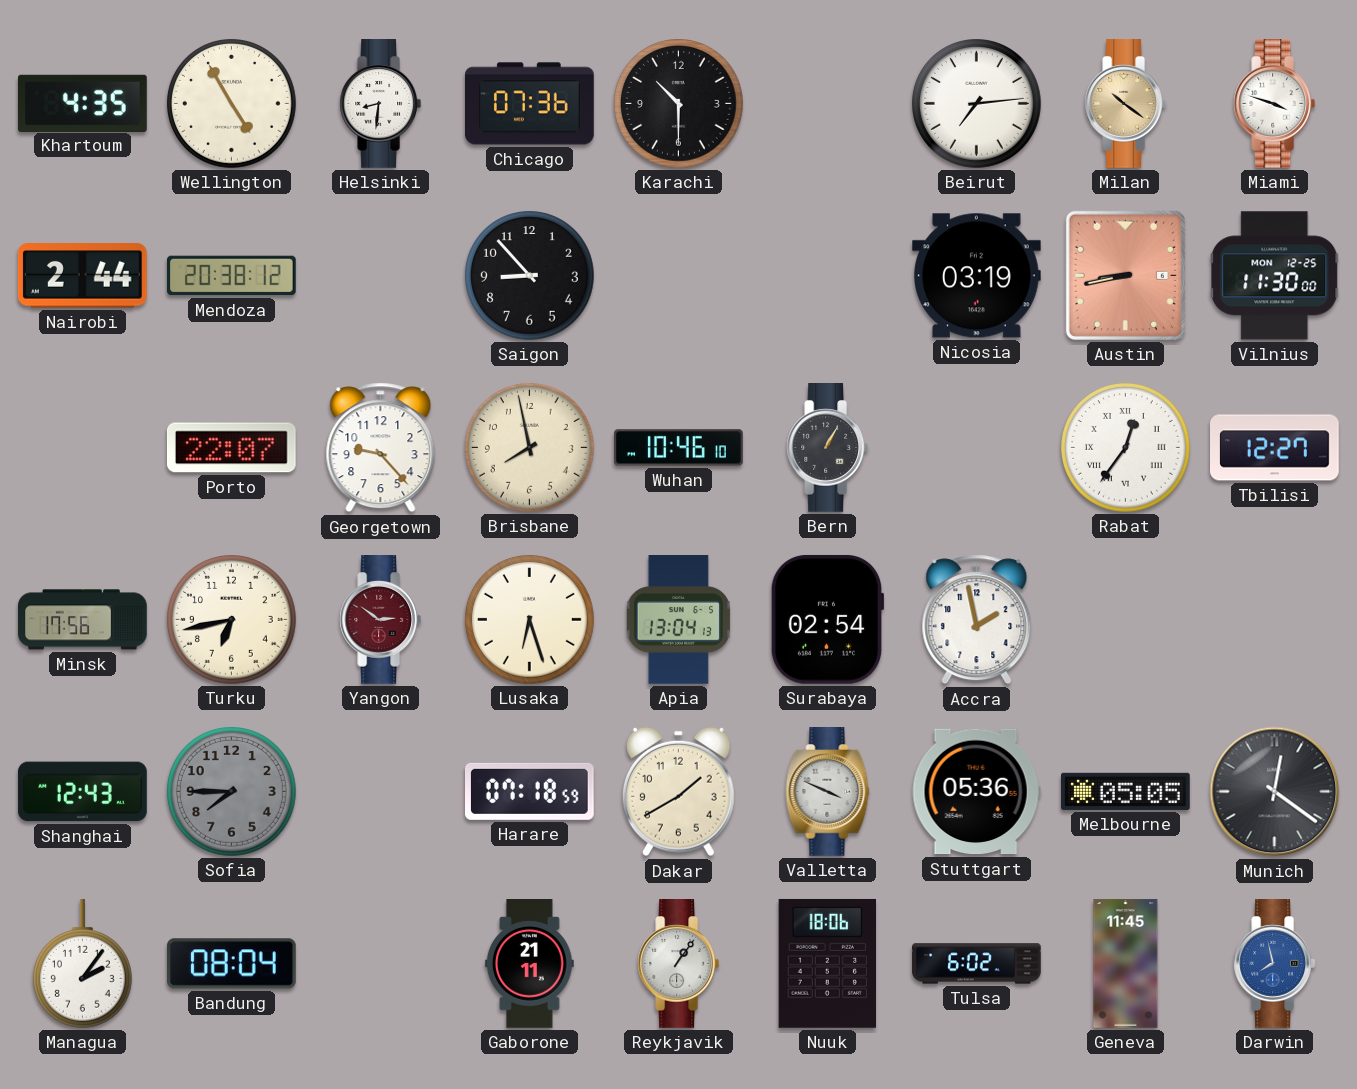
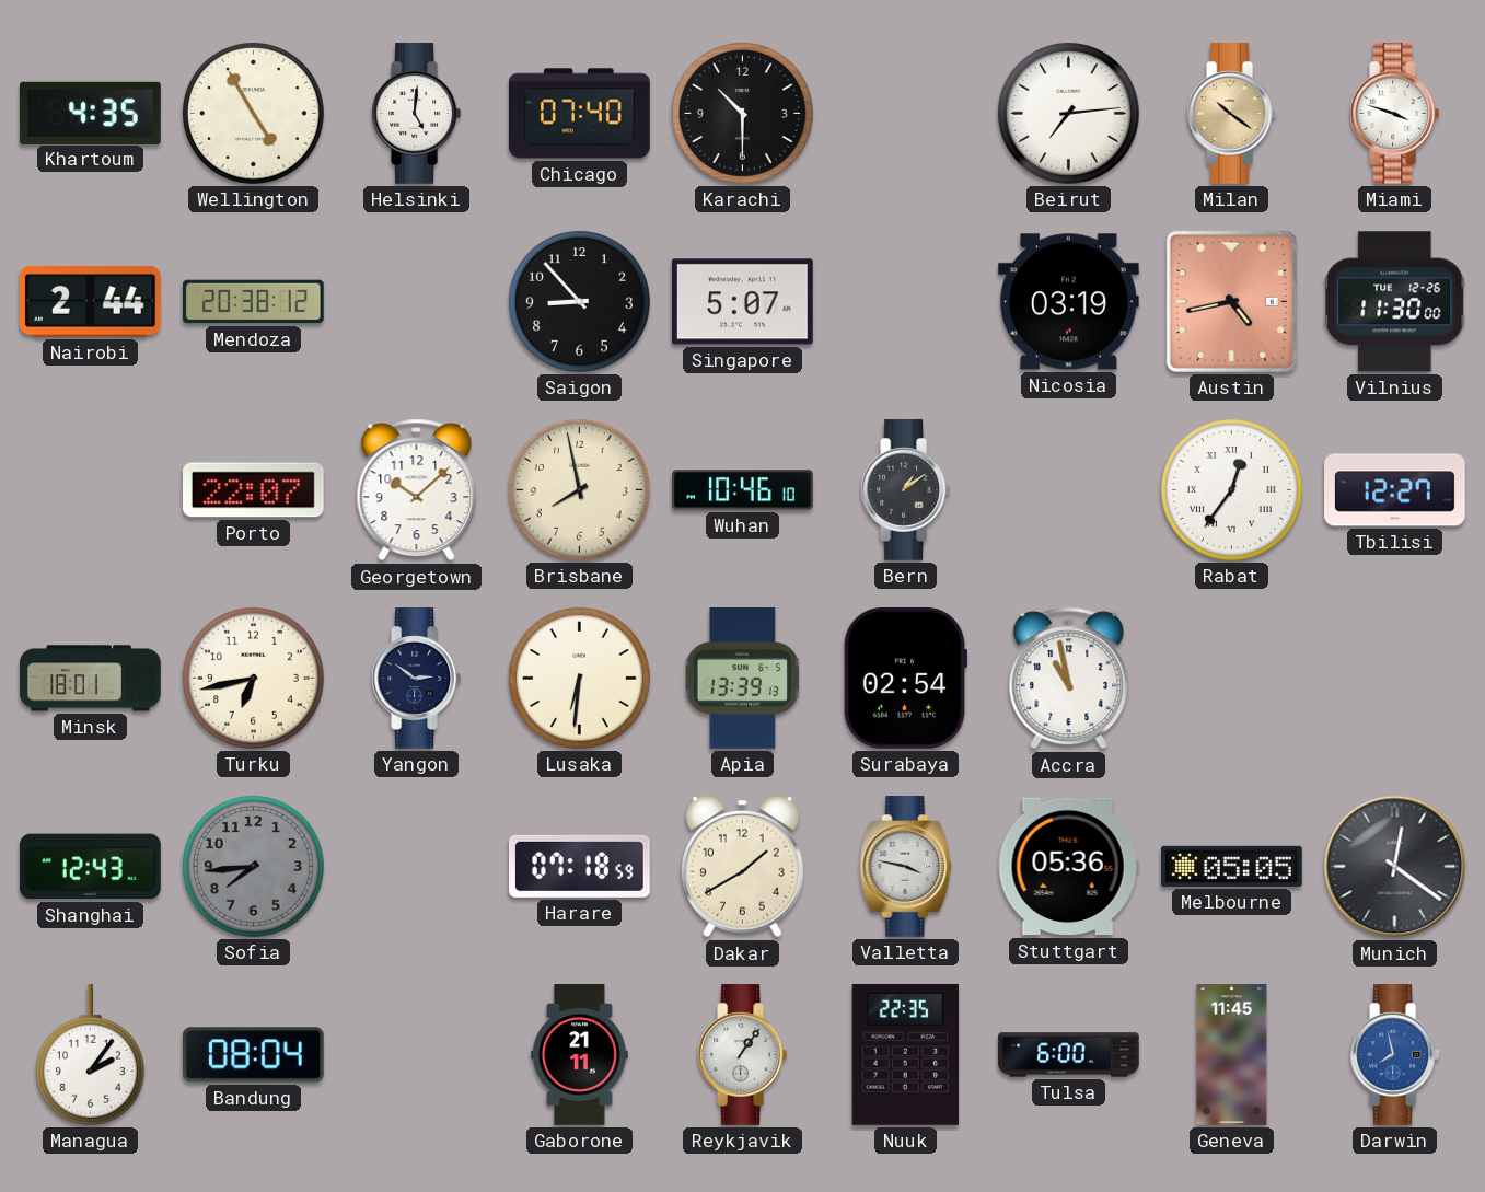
Helsinki: 8:31 -> 5:01
Chicago: 07:36 -> 07:40
Singapore: none -> 5:07
Austin: 8:43 -> 4:43
Vilnius date: MON 12-25 -> TUE 12-26
Georgetown: 9:23 -> 10:08
Bern: 1:05 -> 1:09
Minsk: 17:56 -> 18:01
Yangon dial: burgundy -> navy
Lusaka: 6:27 -> 6:31
Apia: 13:04 -> 13:39
Accra: 1:58 -> 10:58
Sofia: 7:45 -> 7:44
Valletta: 3:49 -> 3:47
Nuuk: 18:06 -> 22:35
Tulsa: 6:02 -> 6:00
